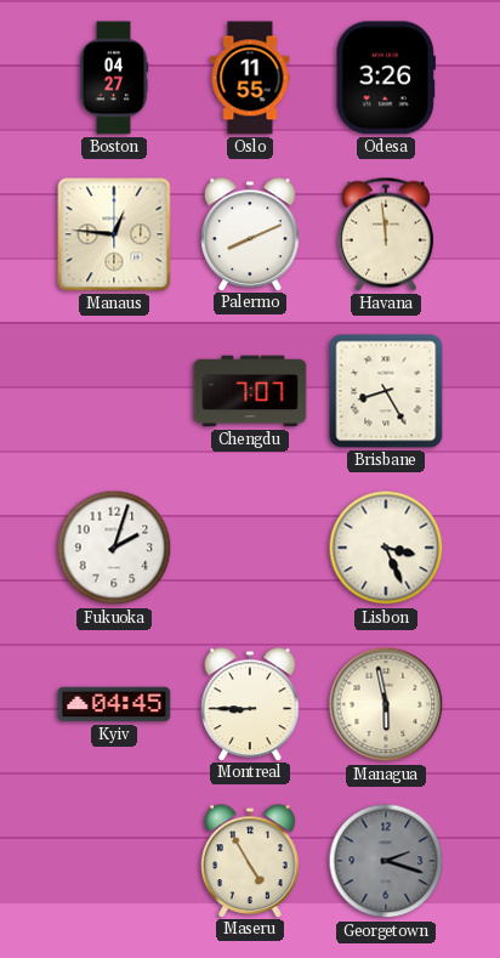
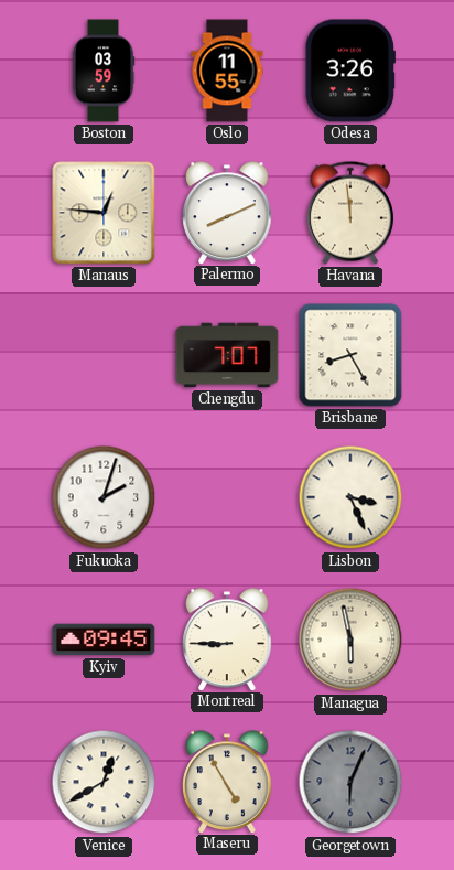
Boston: 04:27 -> 03:59
Kyiv: 04:45 -> 09:45
Venice: none -> 12:40
Georgetown: 2:18 -> 6:04
